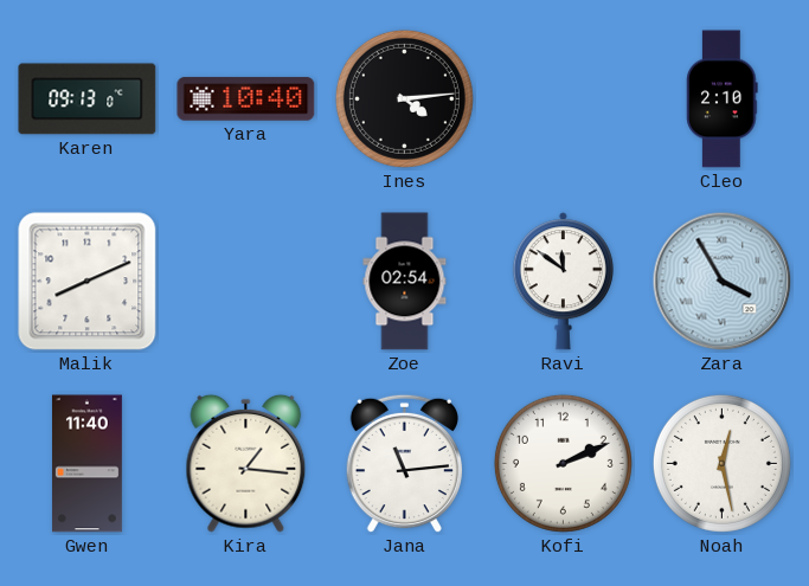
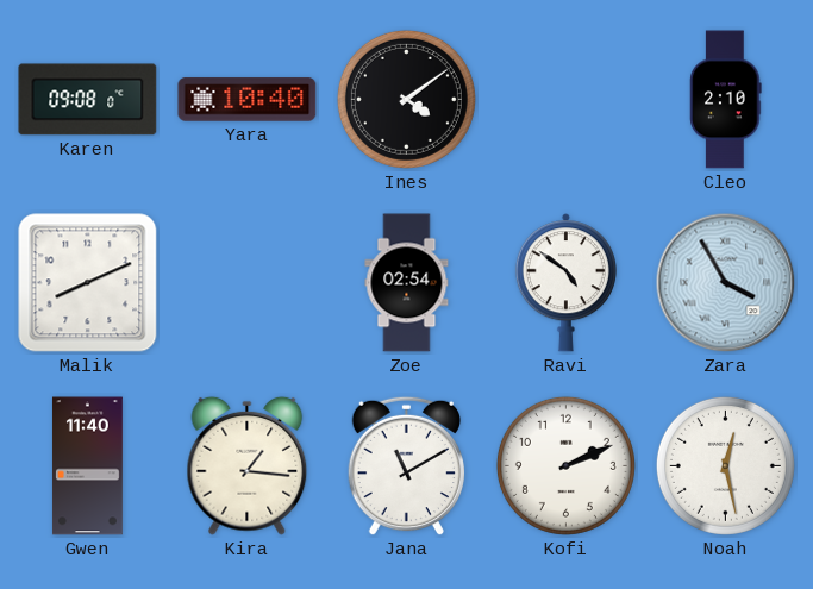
Karen: 09:13 -> 09:08
Ines: 4:14 -> 4:09
Ravi: 11:51 -> 4:51
Jana: 11:14 -> 11:10
